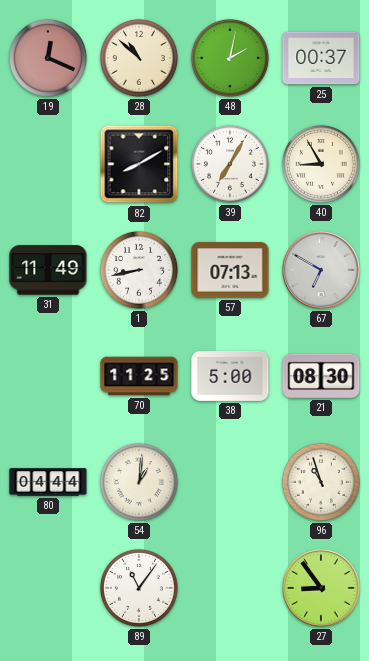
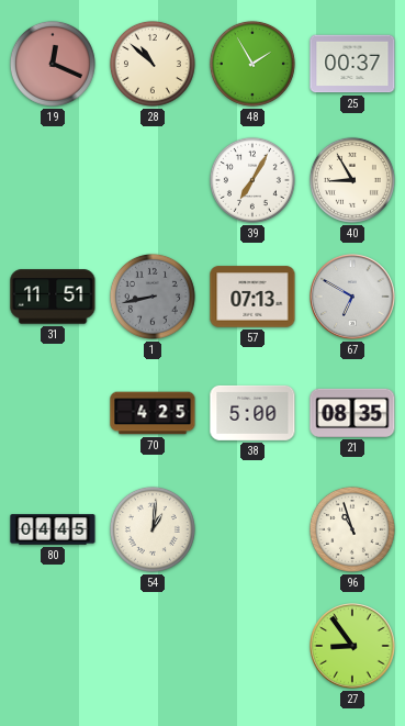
48: 2:02 -> 1:55
82: 8:10 -> none
31: 11:49 -> 11:51
1 dial: white -> grey
70: 11:25 -> 4:25
21: 08:30 -> 08:35
80: 04:44 -> 04:45
89: 11:06 -> none
